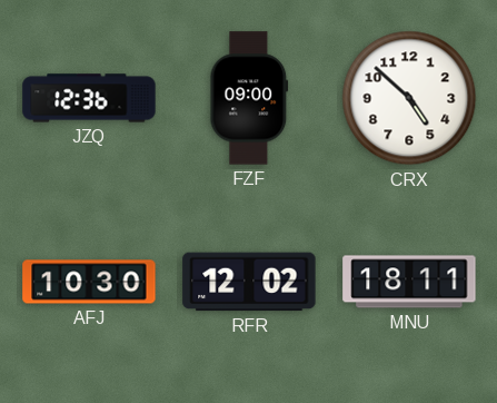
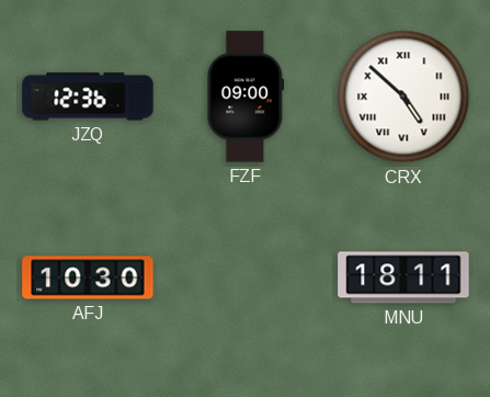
CRX numerals: Arabic -> Roman
RFR: 12:02 -> none
